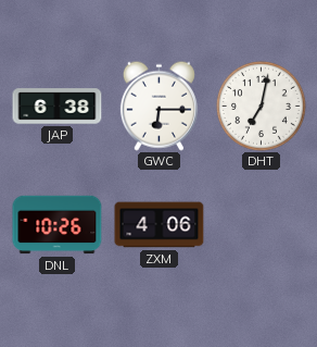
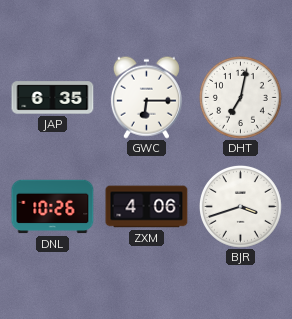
JAP: 6:38 -> 6:35
BJR: none -> 3:42
